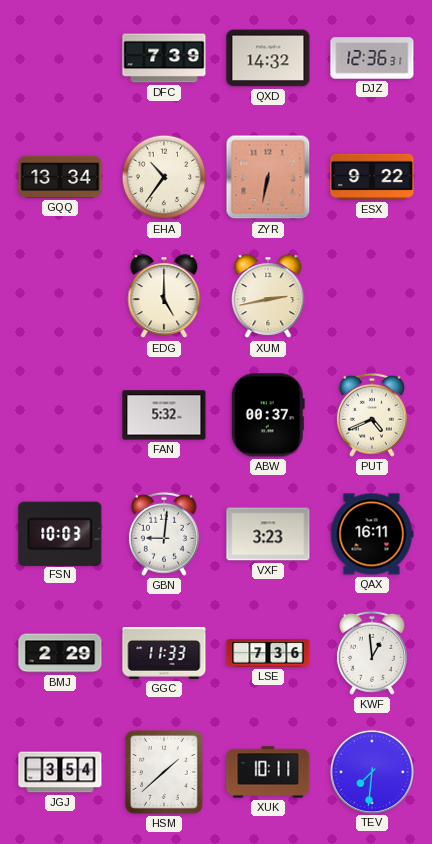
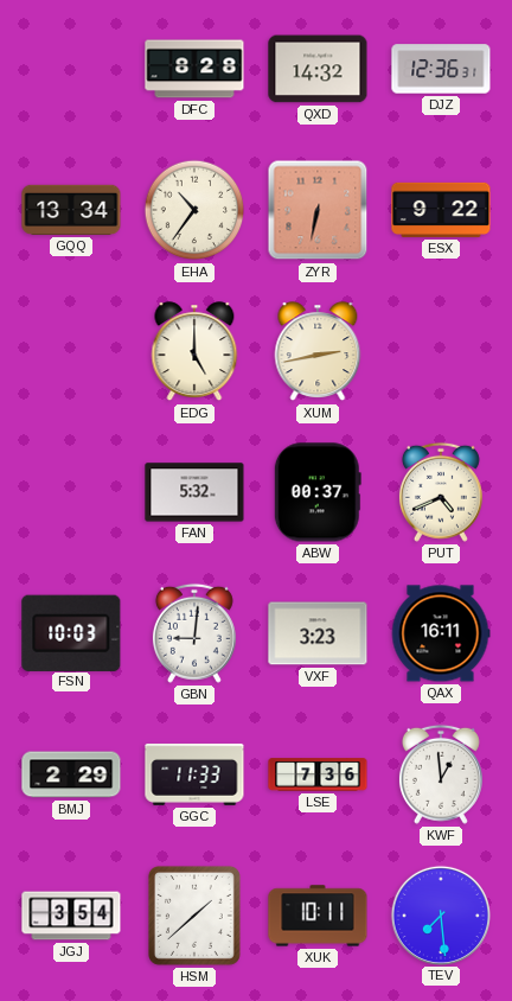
DFC: 7:39 -> 8:28
TEV: 7:31 -> 7:29
